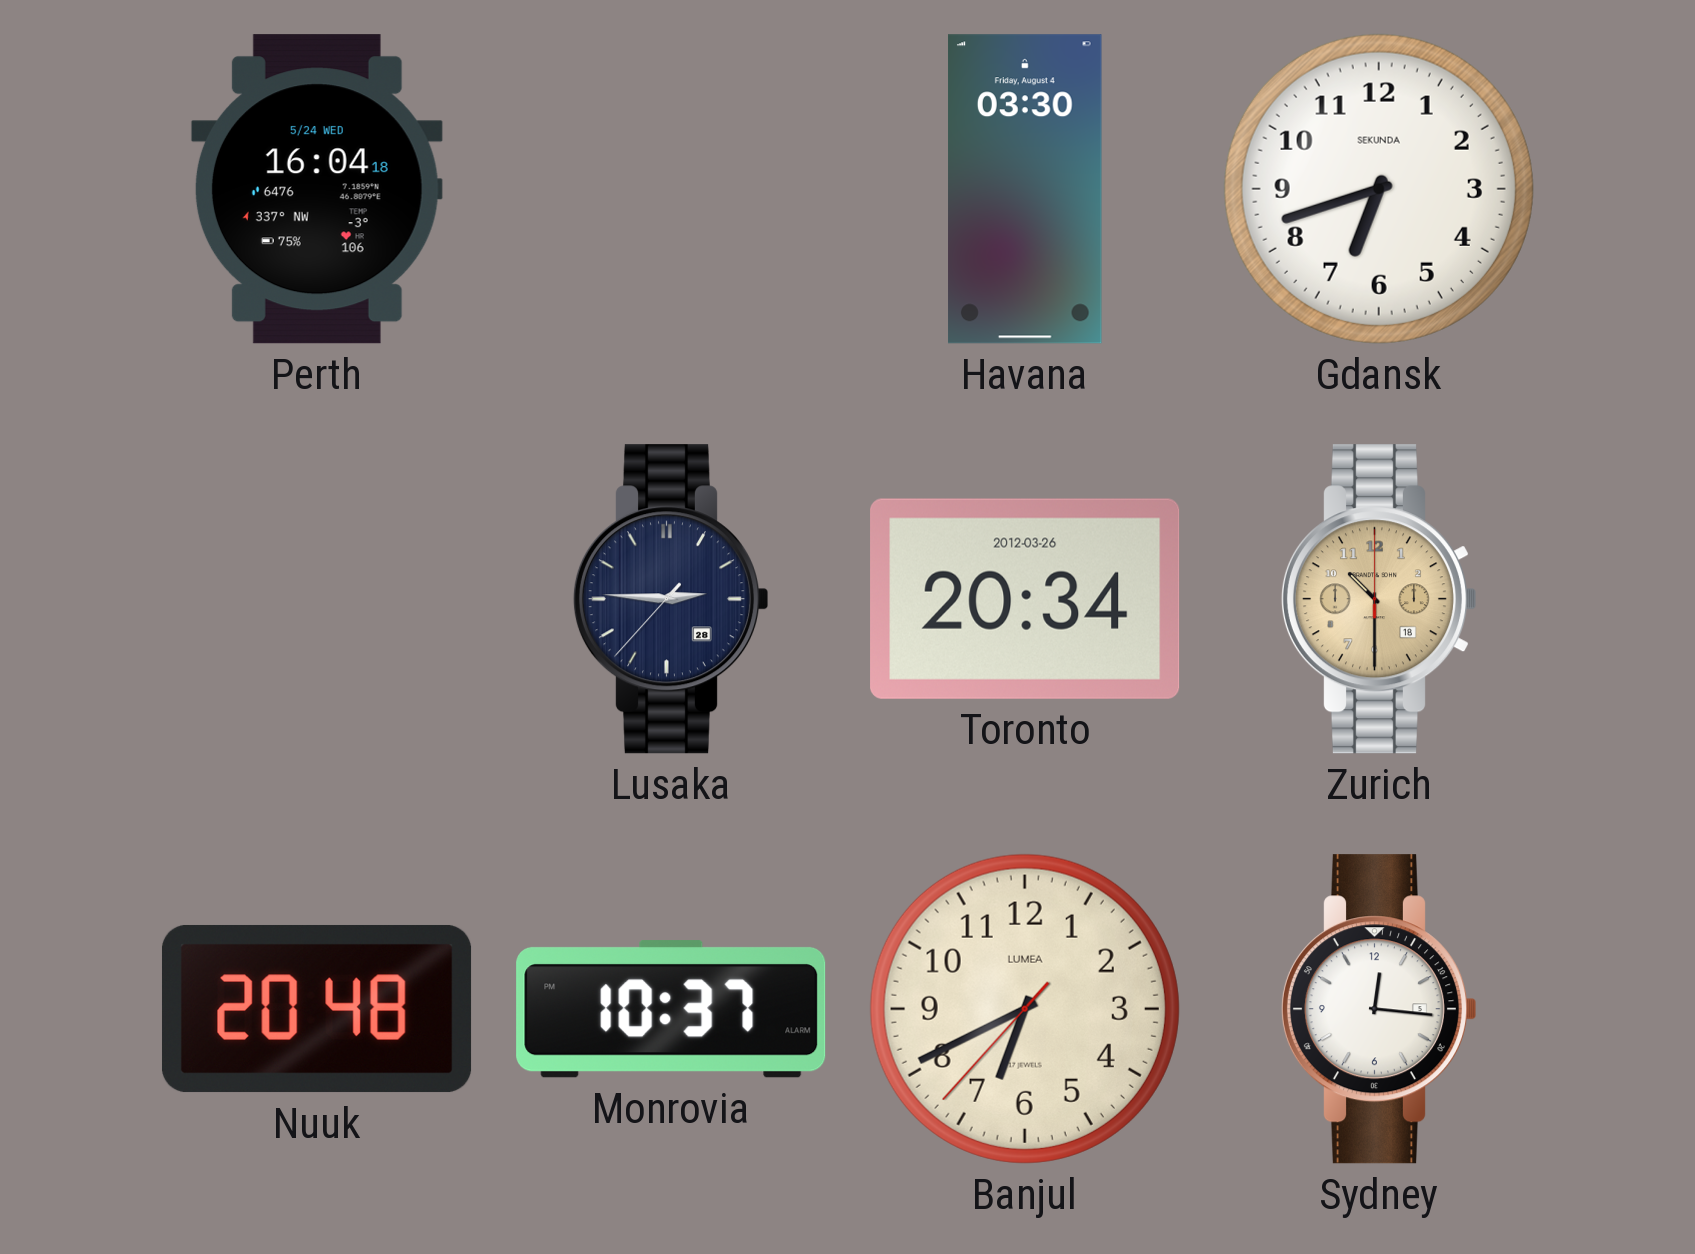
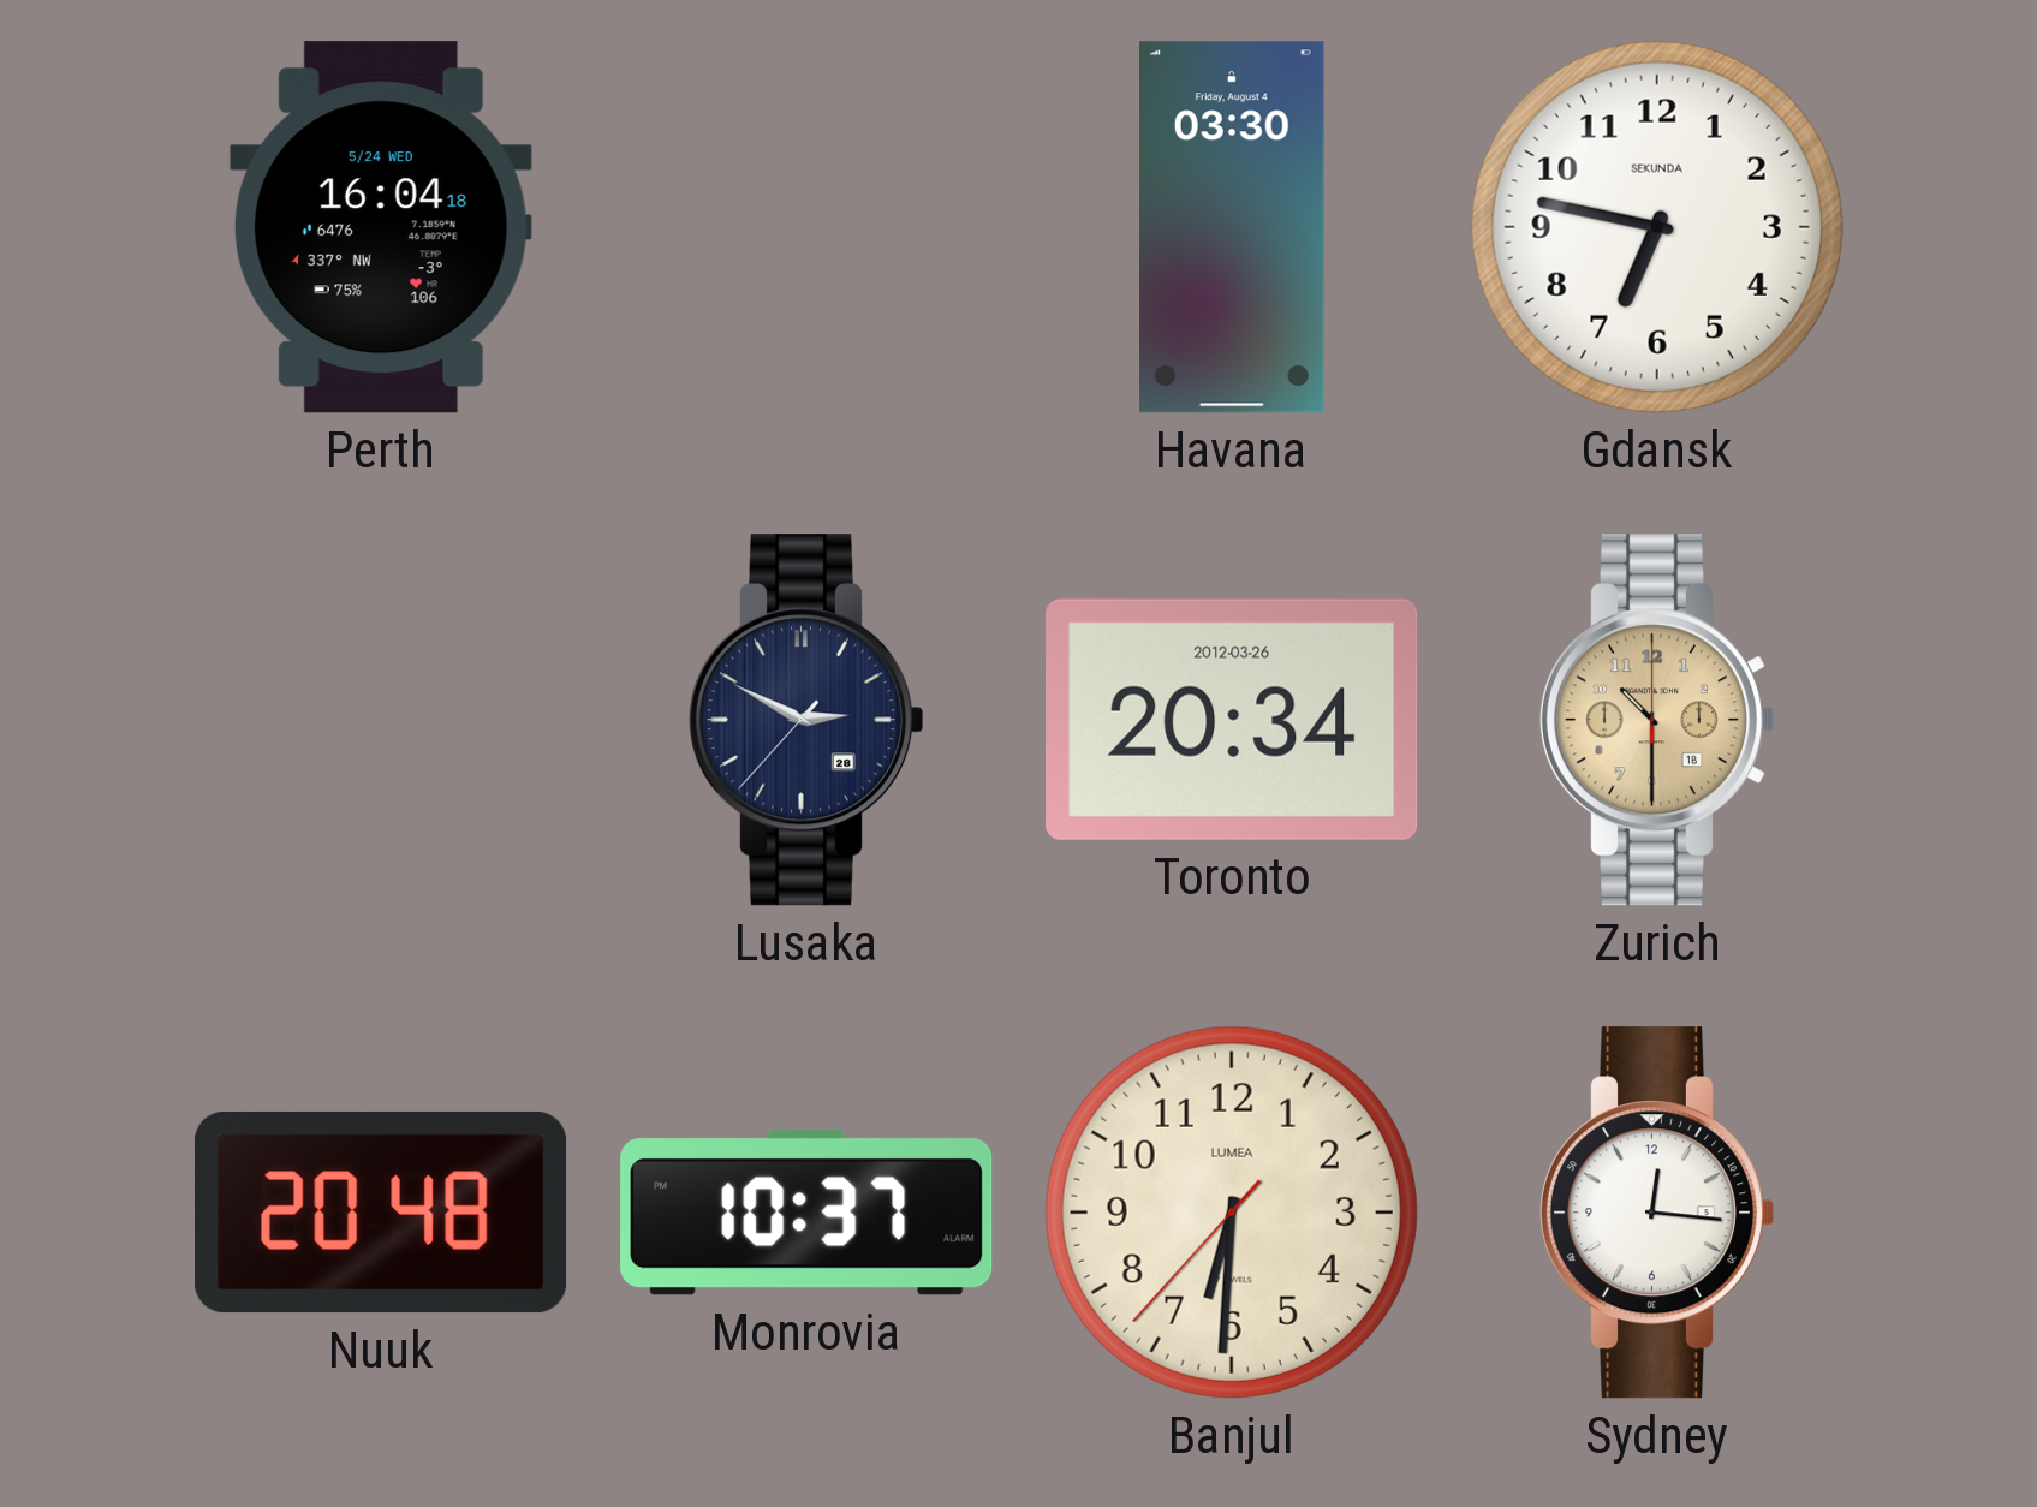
Gdansk: 6:42 -> 6:47
Lusaka: 2:45 -> 2:49
Banjul: 6:40 -> 6:30
